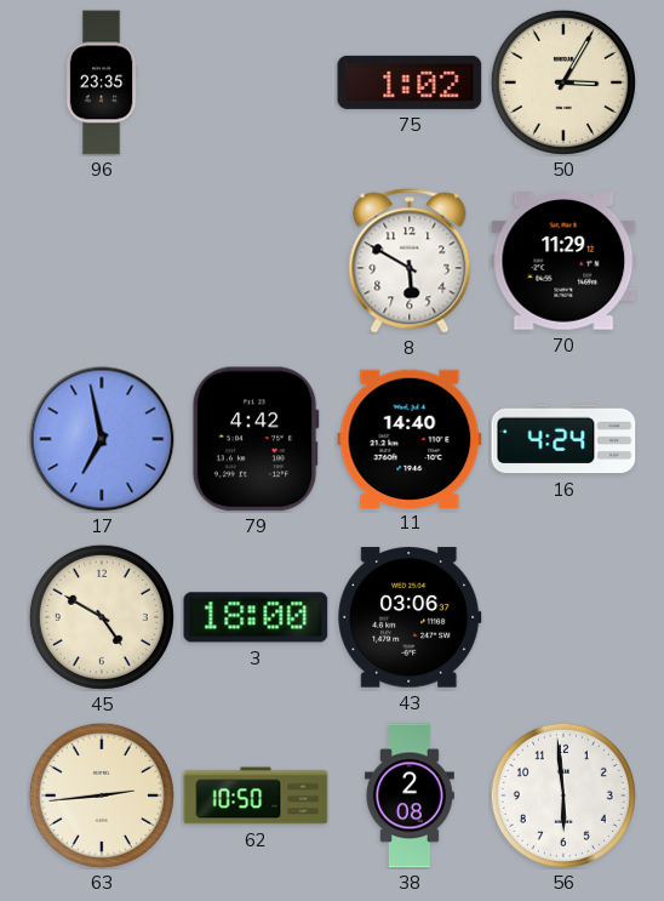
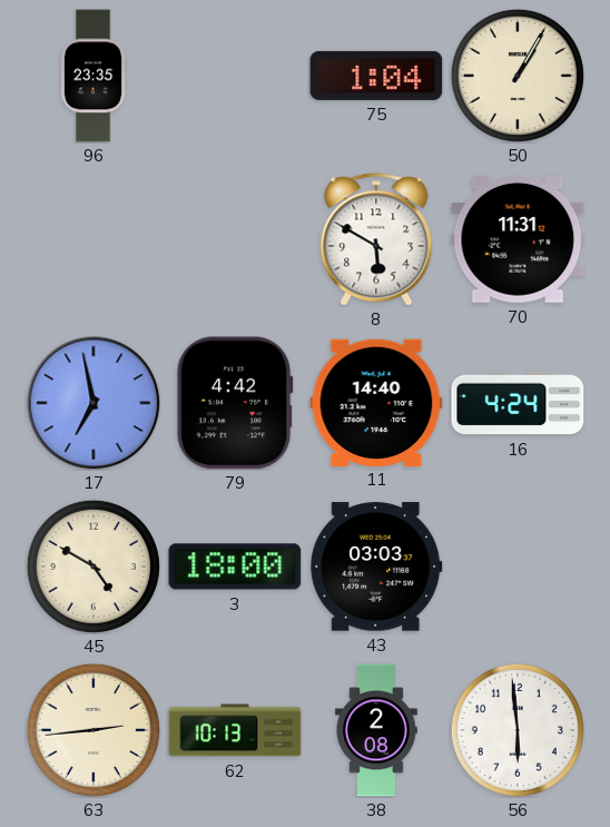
75: 1:02 -> 1:04
50: 3:05 -> 1:05
70: 11:29 -> 11:31
43: 03:06 -> 03:03
62: 10:50 -> 10:13
